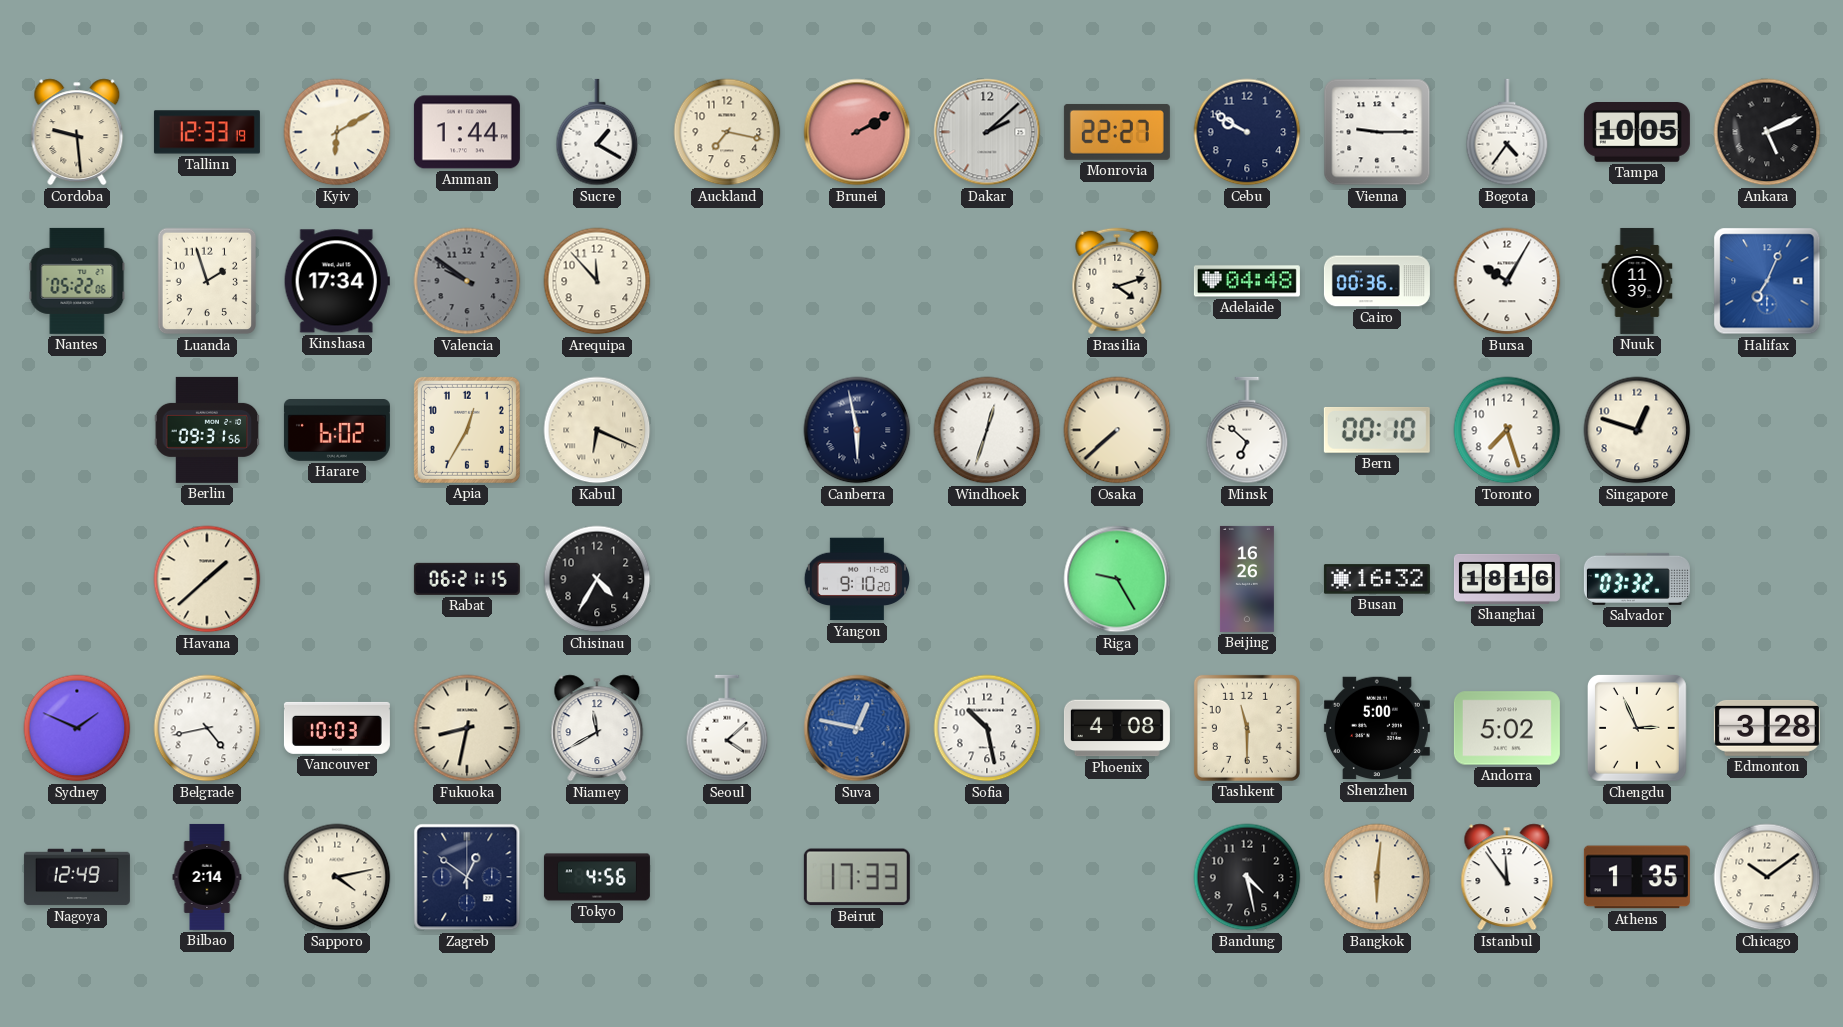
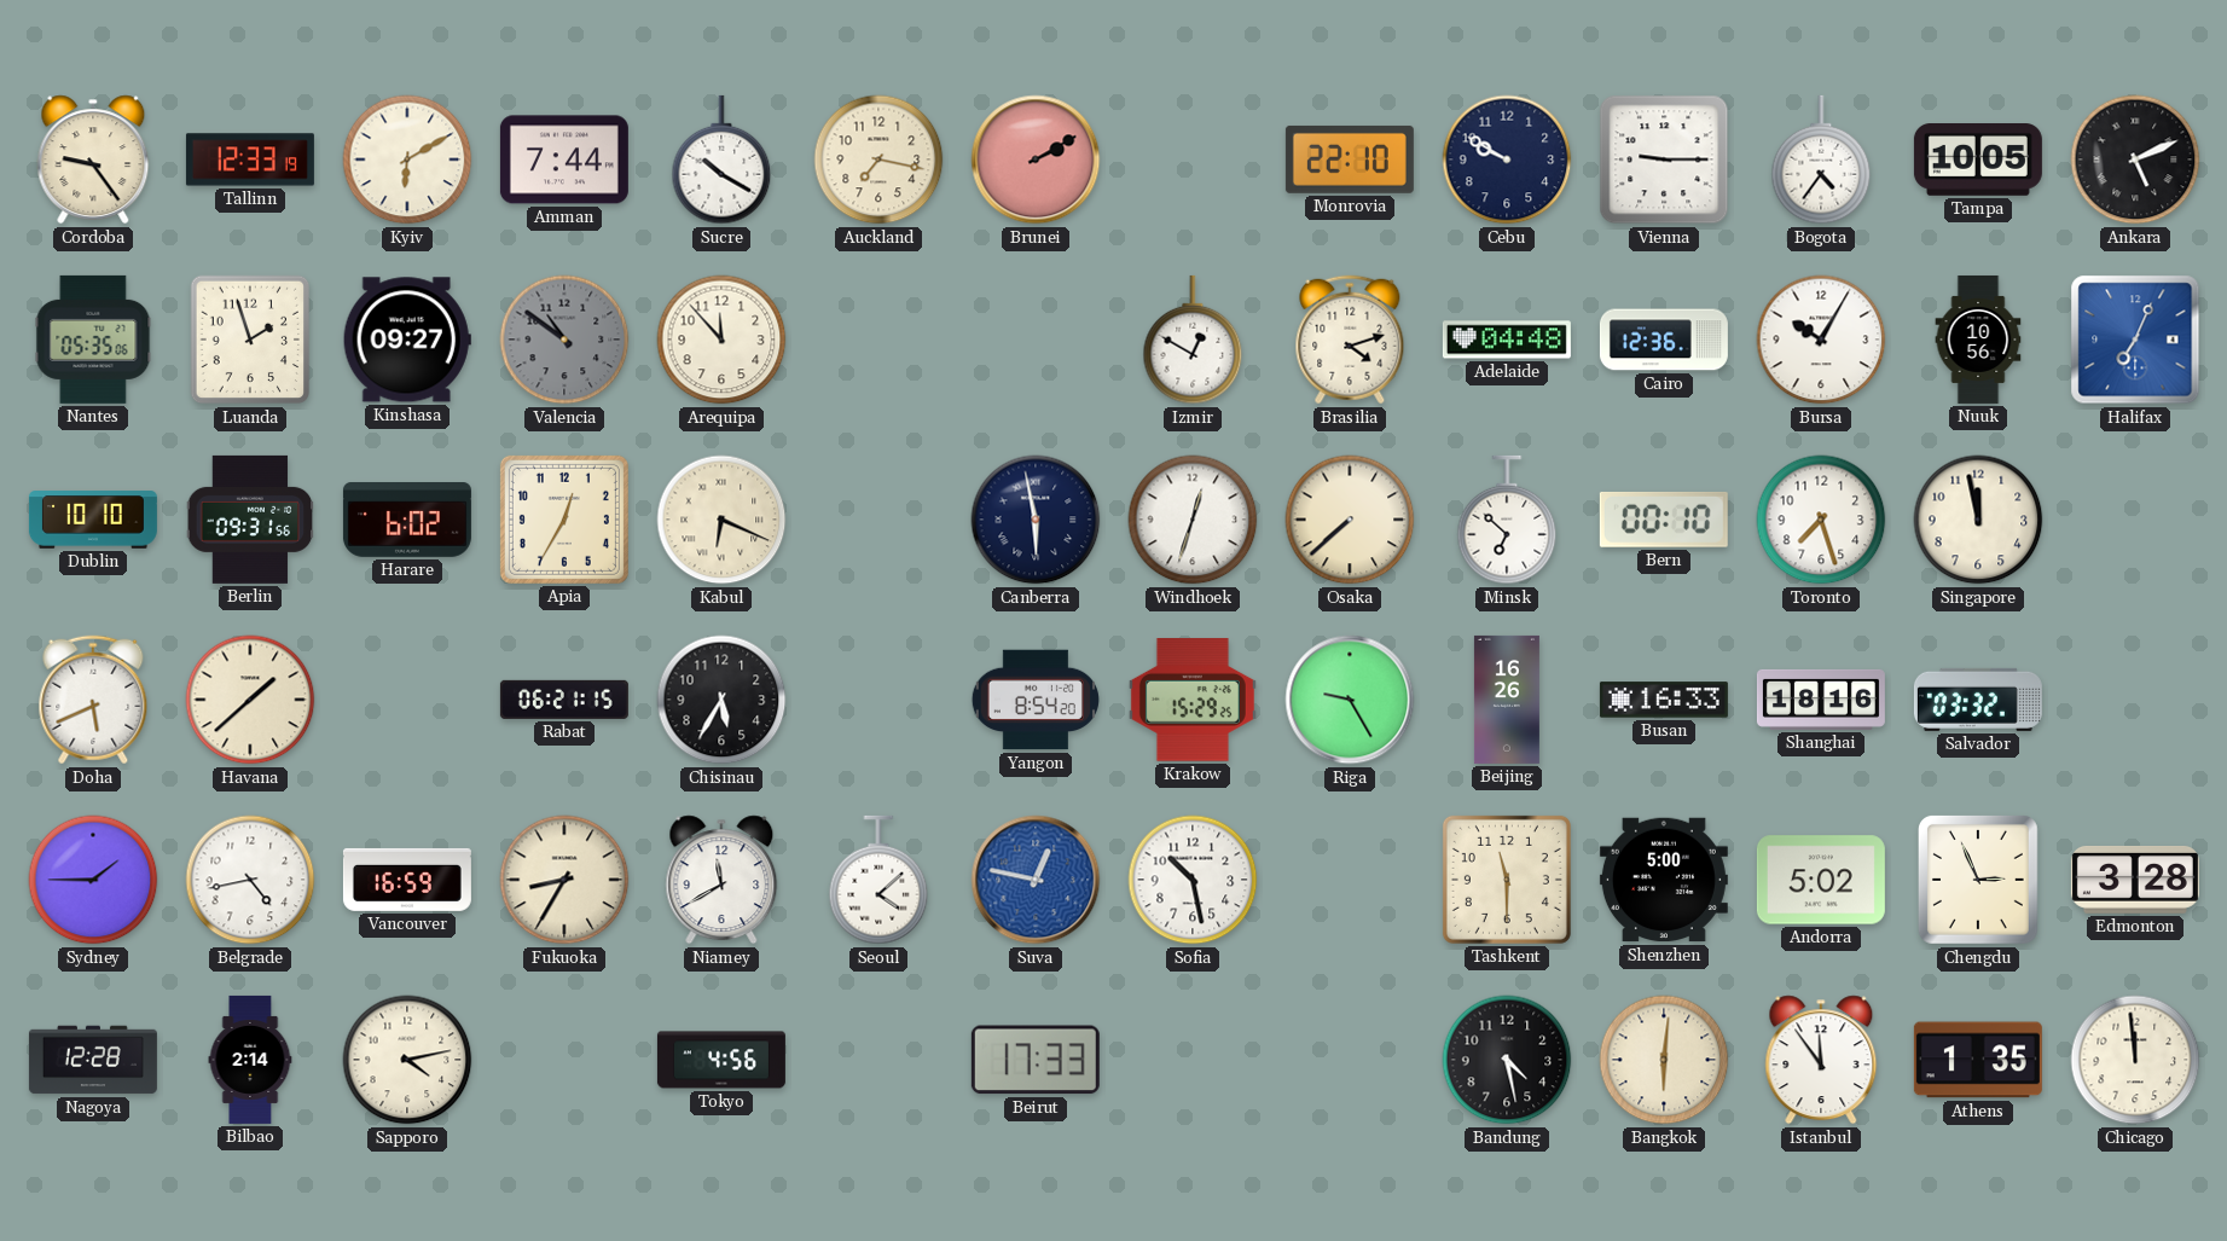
Cordoba: 9:29 -> 9:24
Amman: 1:44 -> 7:44
Sucre: 1:20 -> 10:20
Dakar: 2:08 -> none
Monrovia: 22:27 -> 22:10
Nantes: 05:22 -> 05:35
Kinshasa: 17:34 -> 09:27
Valencia: 9:51 -> 10:51
Izmir: none -> 12:50
Cairo: 00:36 -> 12:36
Nuuk: 11:39 -> 10:56
Dublin: none -> 10:10
Singapore: 12:48 -> 11:58
Doha: none -> 5:41
Chisinau: 4:35 -> 5:35
Yangon: 9:10 -> 8:54
Krakow: none -> 15:29
Busan: 16:32 -> 16:33
Sydney: 1:49 -> 1:45
Vancouver: 10:03 -> 16:59
Fukuoka: 8:32 -> 8:35
Phoenix: 4:08 -> none
Nagoya: 12:49 -> 12:28
Zagreb: 12:51 -> none
Chicago: 10:09 -> 11:59
